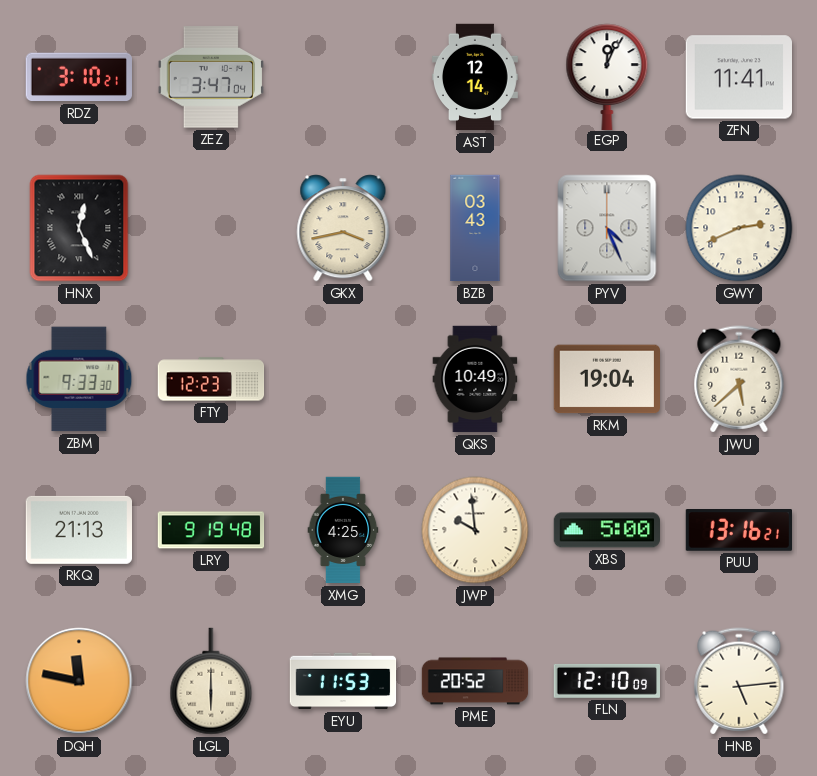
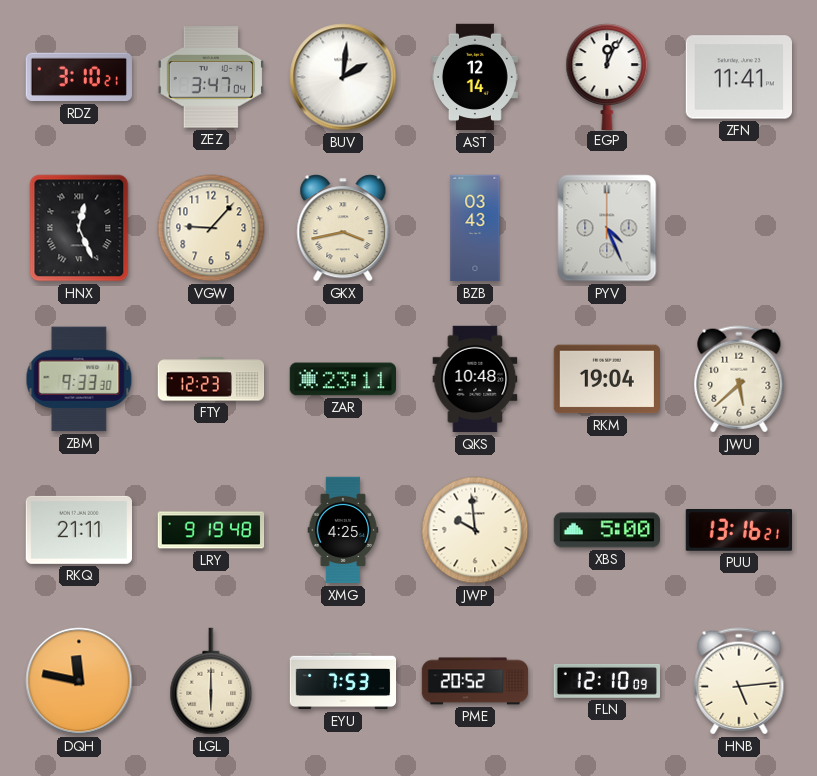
BUV: none -> 2:01
VGW: none -> 9:07
GWY: 2:41 -> none
ZAR: none -> 23:11
QKS: 10:49 -> 10:48
RKQ: 21:13 -> 21:11
EYU: 11:53 -> 7:53
